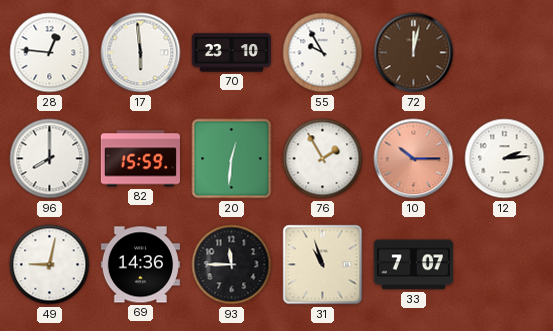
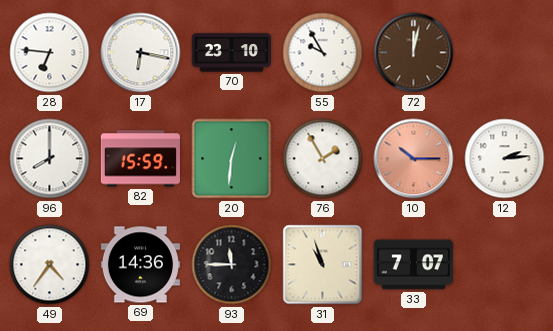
28: 12:46 -> 6:46
17: 5:59 -> 6:17
49: 9:02 -> 4:36
